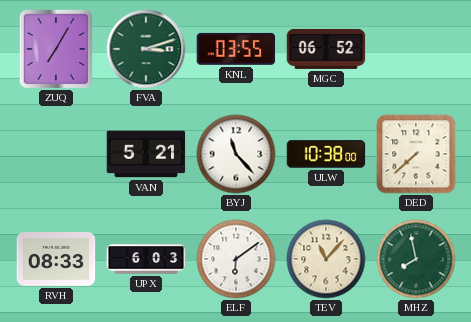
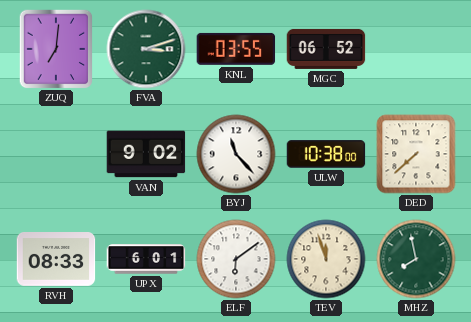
ZUQ: 7:05 -> 7:01
VAN: 5:21 -> 9:02
UPX: 6:03 -> 6:01
TEV: 11:07 -> 11:57
